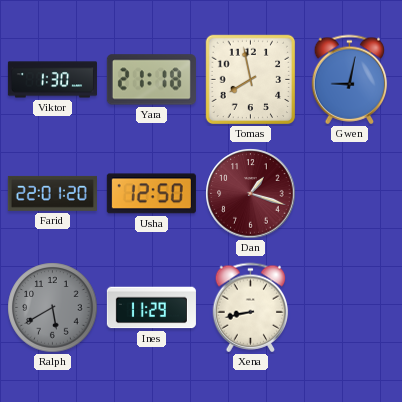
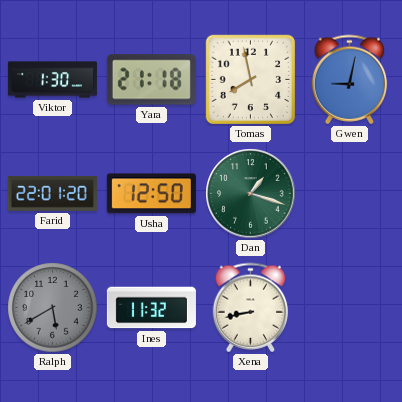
Dan dial: burgundy -> green
Ines: 11:29 -> 11:32
